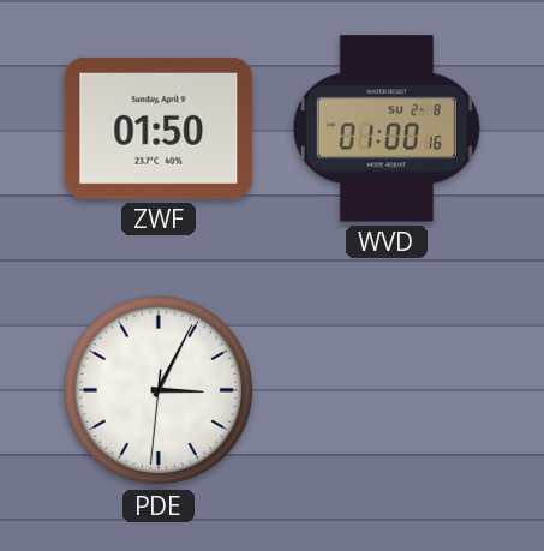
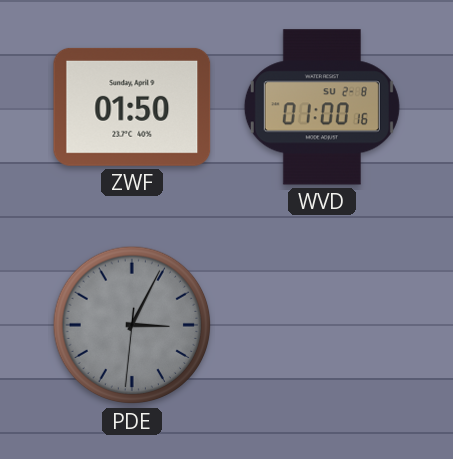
PDE dial: white -> grey
